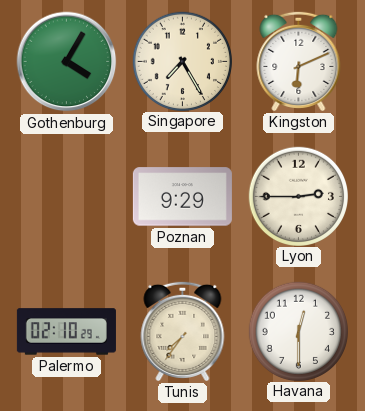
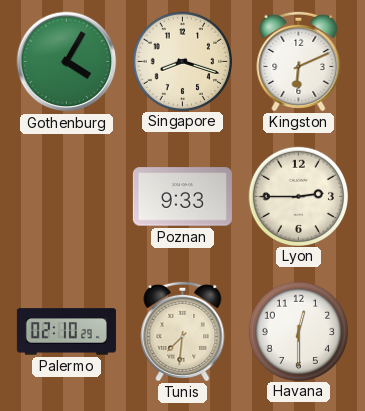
Singapore: 7:25 -> 8:18
Poznan: 9:29 -> 9:33
Tunis: 7:36 -> 7:31
